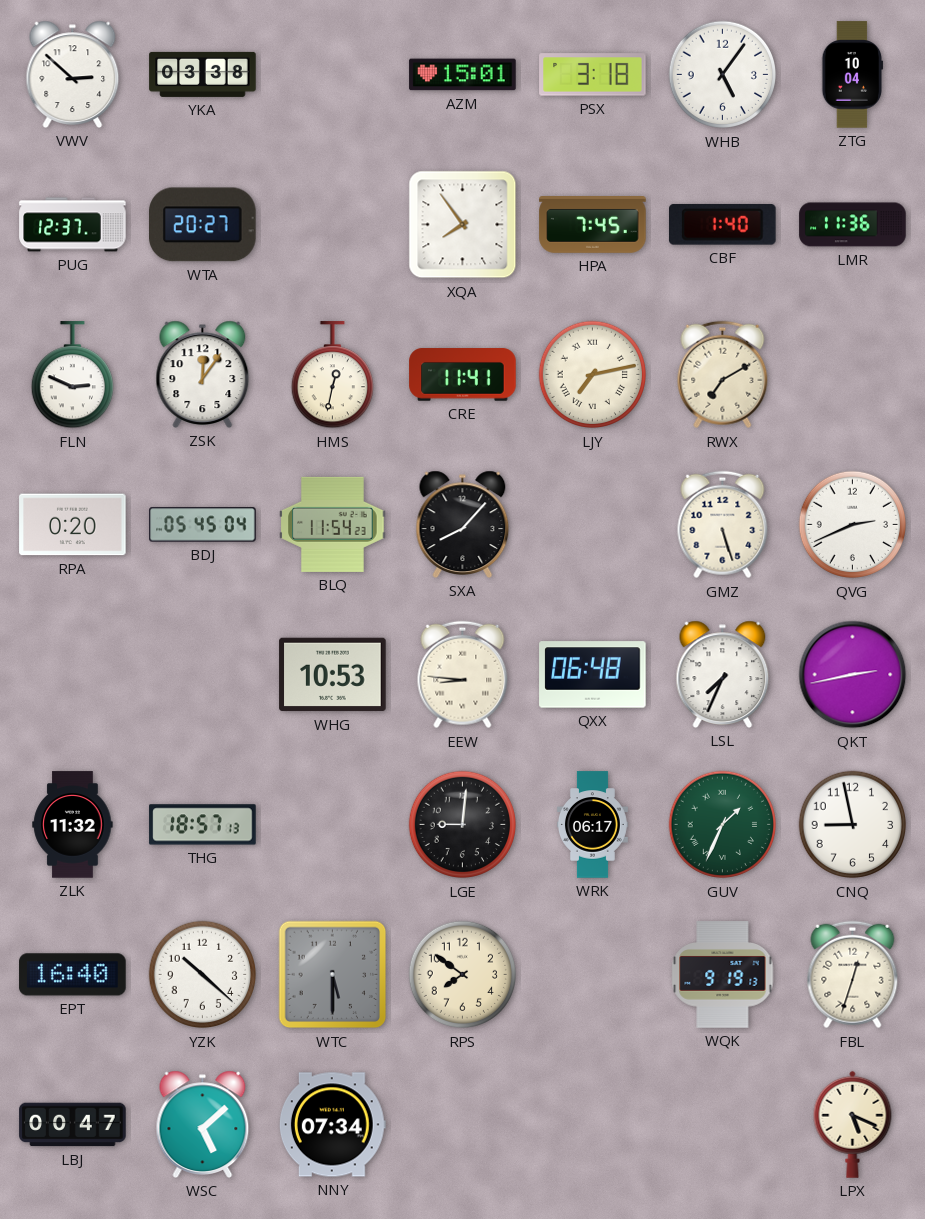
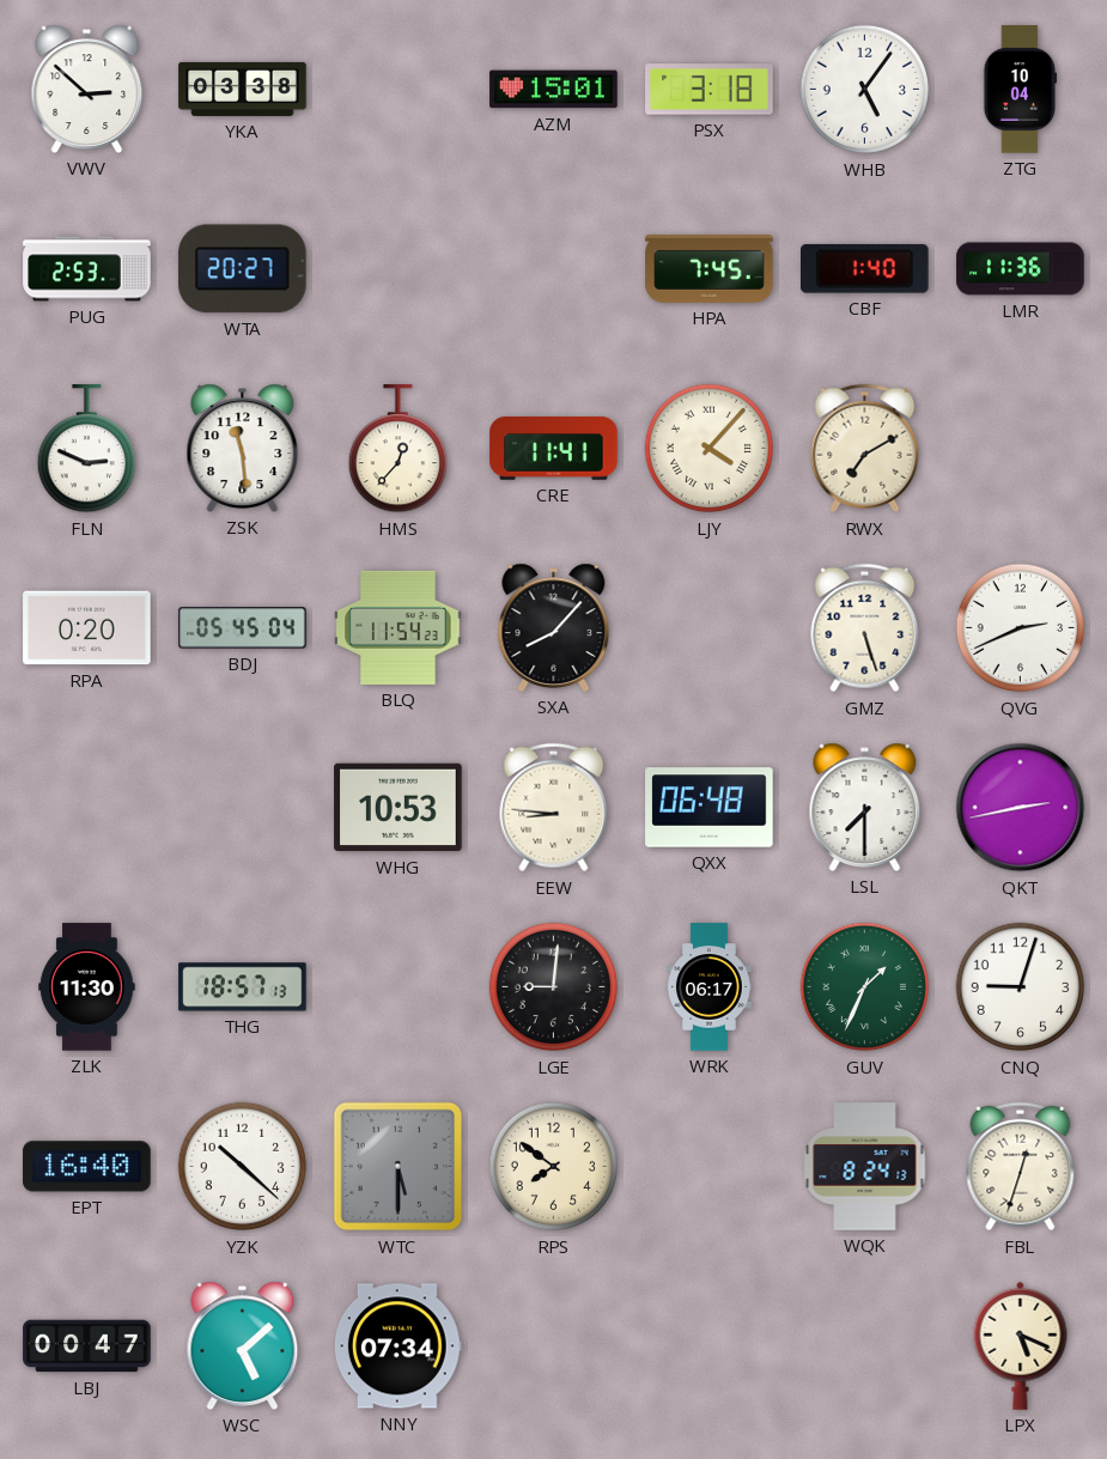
PUG: 12:37 -> 2:53
XQA: 7:54 -> none
ZSK: 12:06 -> 11:29
HMS: 12:32 -> 12:37
LJY: 7:13 -> 4:07
LSL: 7:34 -> 7:30
ZLK: 11:32 -> 11:30
CNQ: 8:58 -> 9:03
WQK: 9:19 -> 8:24
